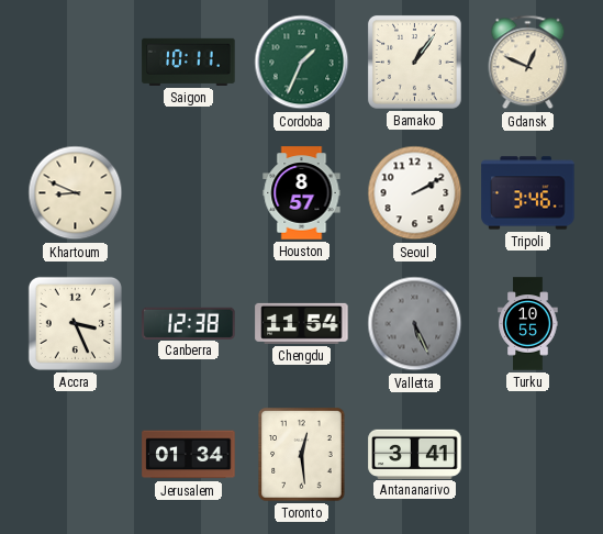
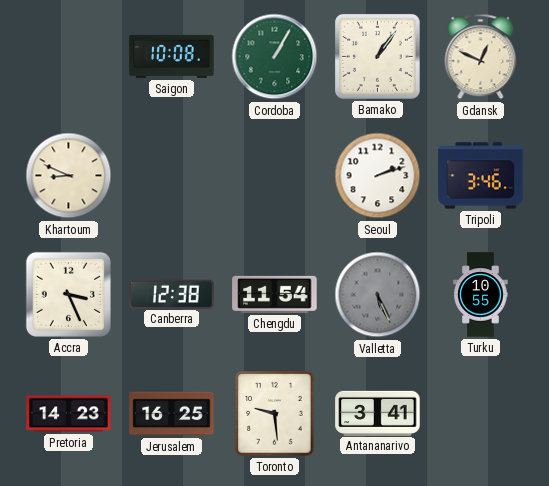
Saigon: 10:11 -> 10:08
Cordoba: 1:34 -> 1:05
Houston: 8:57 -> none
Seoul: 2:10 -> 2:12
Pretoria: none -> 14:23
Jerusalem: 01:34 -> 16:25
Toronto: 12:29 -> 9:29
